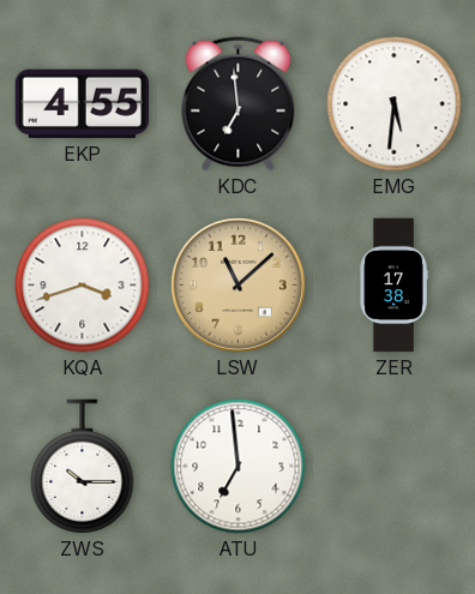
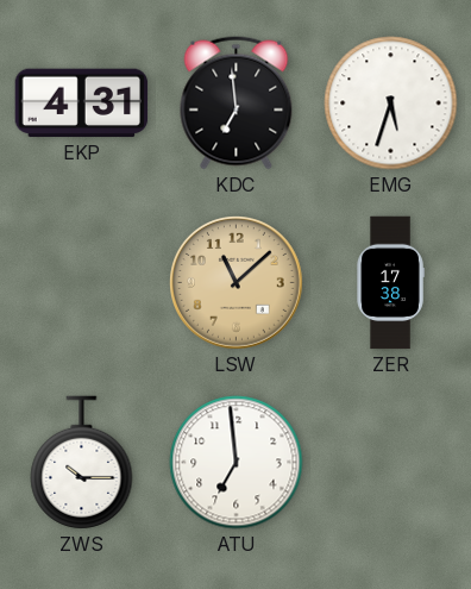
EKP: 4:55 -> 4:31
EMG: 5:31 -> 5:33
KQA: 3:42 -> none
